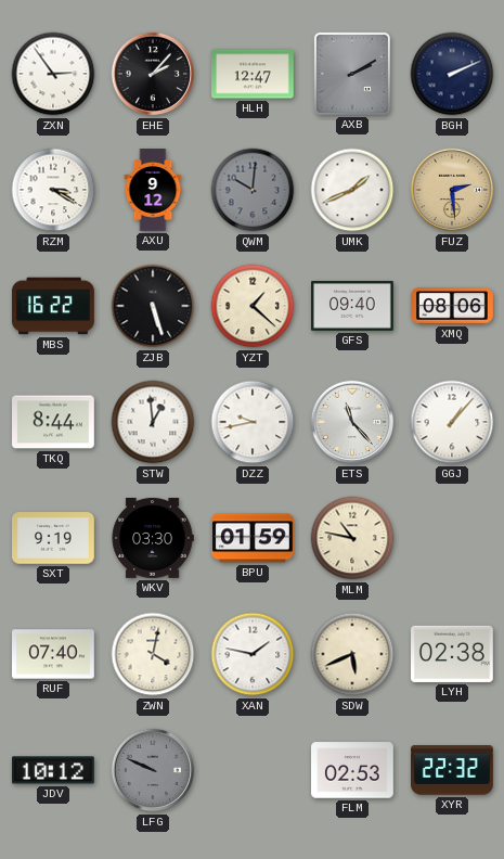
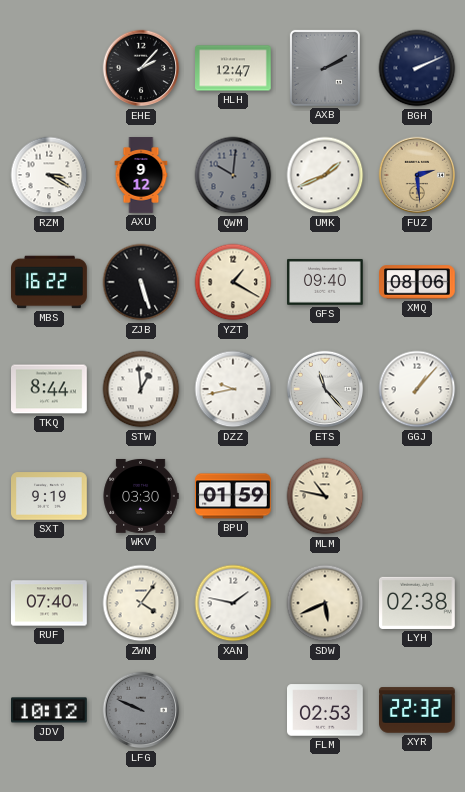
ZXN: 2:54 -> none
YZT: 1:22 -> 1:20
ZWN: 4:02 -> 4:06
